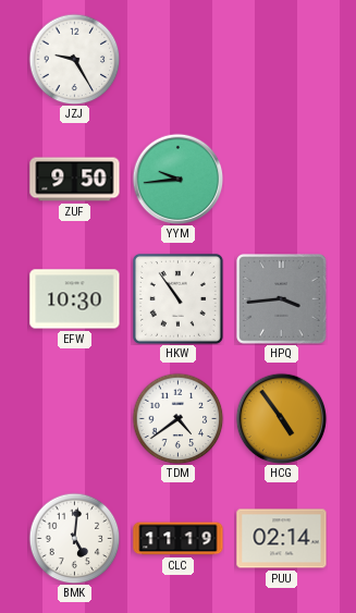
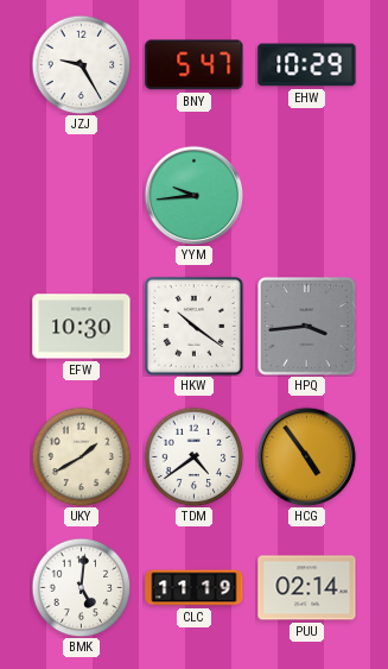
BNY: none -> 5:47
EHW: none -> 10:29
ZUF: 9:50 -> none
HKW: 10:54 -> 10:21
UKY: none -> 1:40
